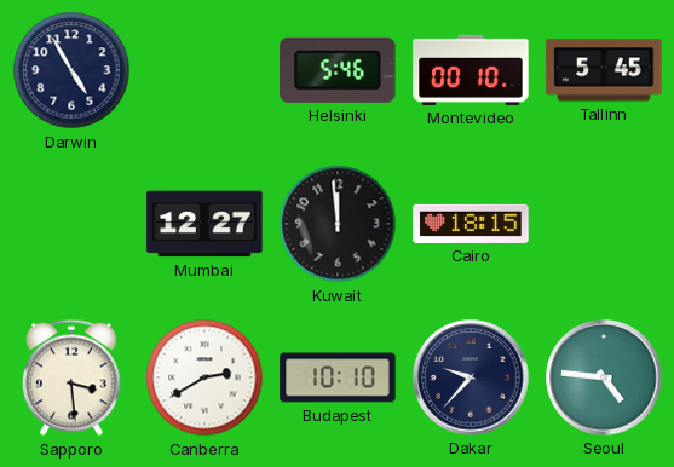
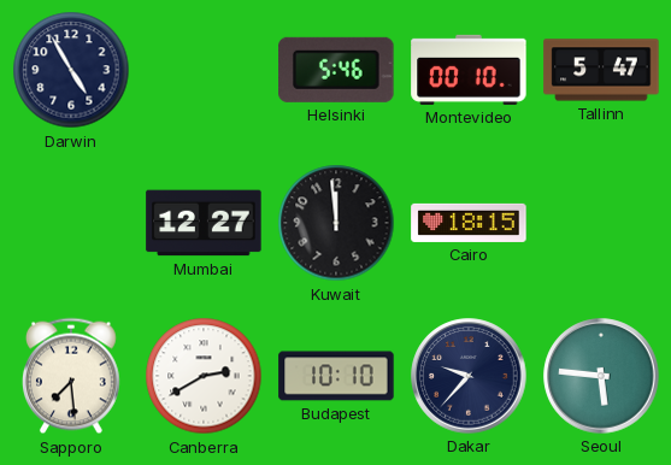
Tallinn: 5:45 -> 5:47
Sapporo: 3:29 -> 7:29
Seoul: 4:46 -> 5:46
